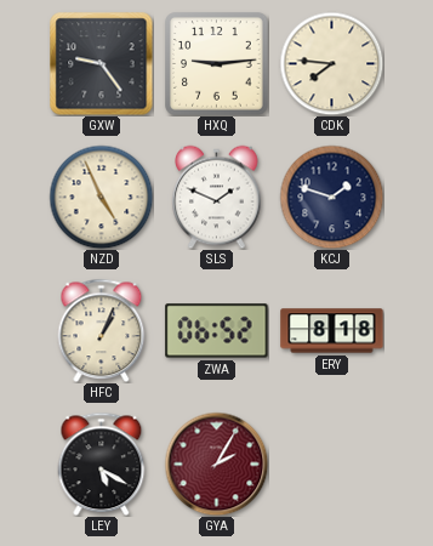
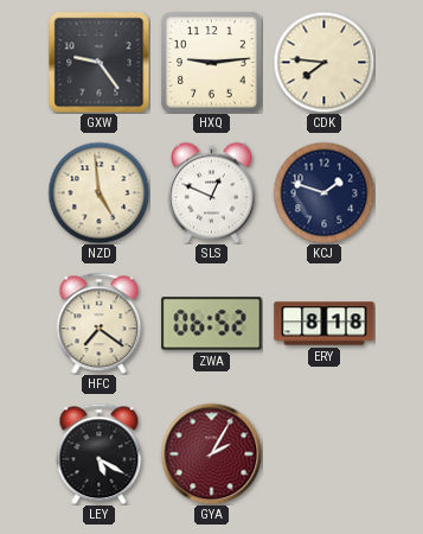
NZD: 4:56 -> 4:59
SLS: 1:49 -> 12:49
HFC: 1:04 -> 7:21
